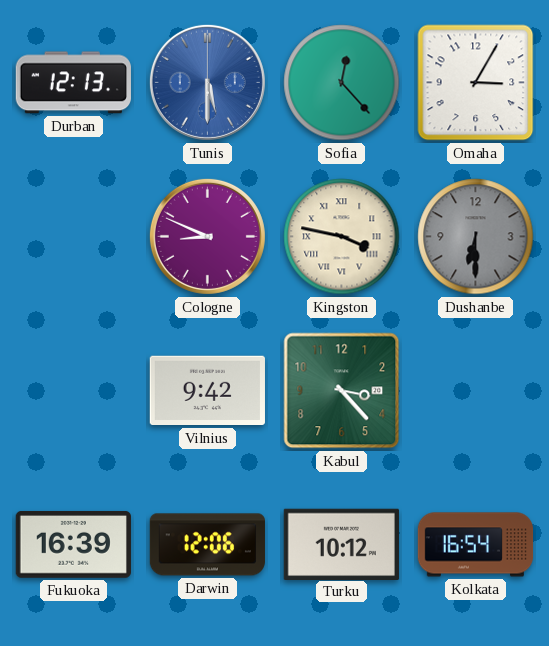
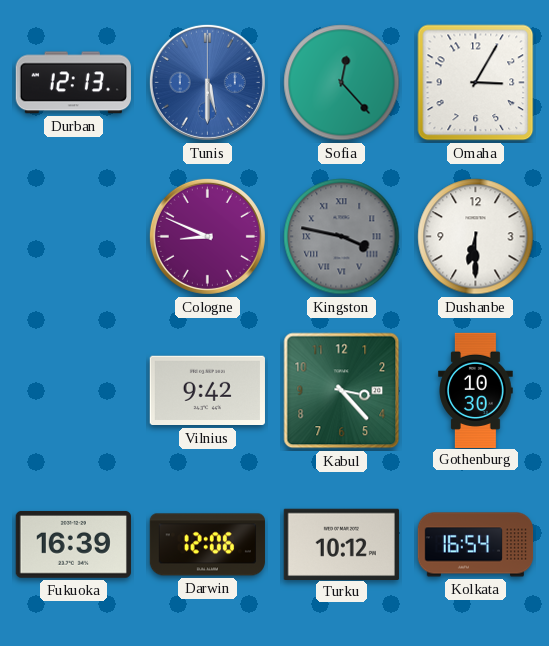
Kingston dial: cream -> grey
Dushanbe dial: grey -> white
Gothenburg: none -> 10:30
